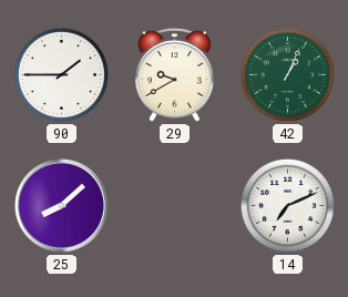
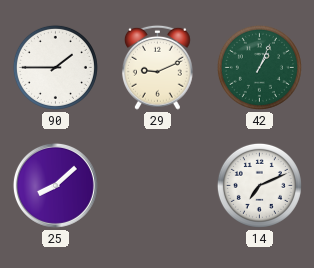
29: 9:40 -> 9:11
